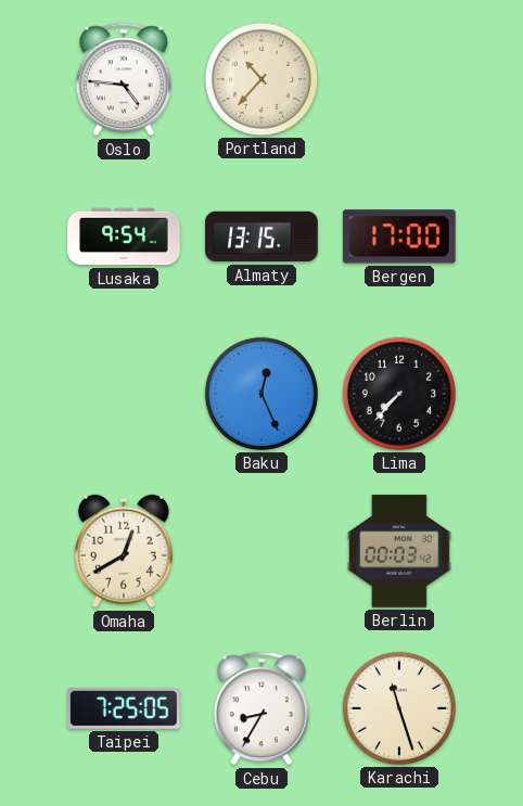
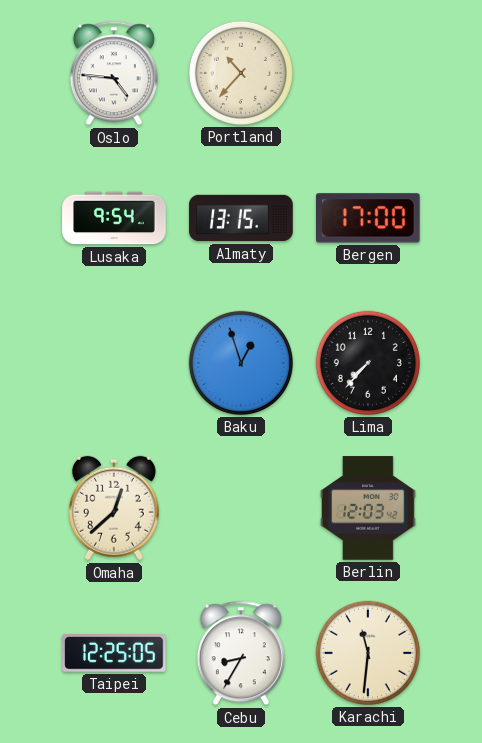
Baku: 12:26 -> 12:57
Omaha: 12:40 -> 12:38
Berlin: 00:03 -> 12:03
Taipei: 7:25 -> 12:25
Karachi: 11:27 -> 11:31
